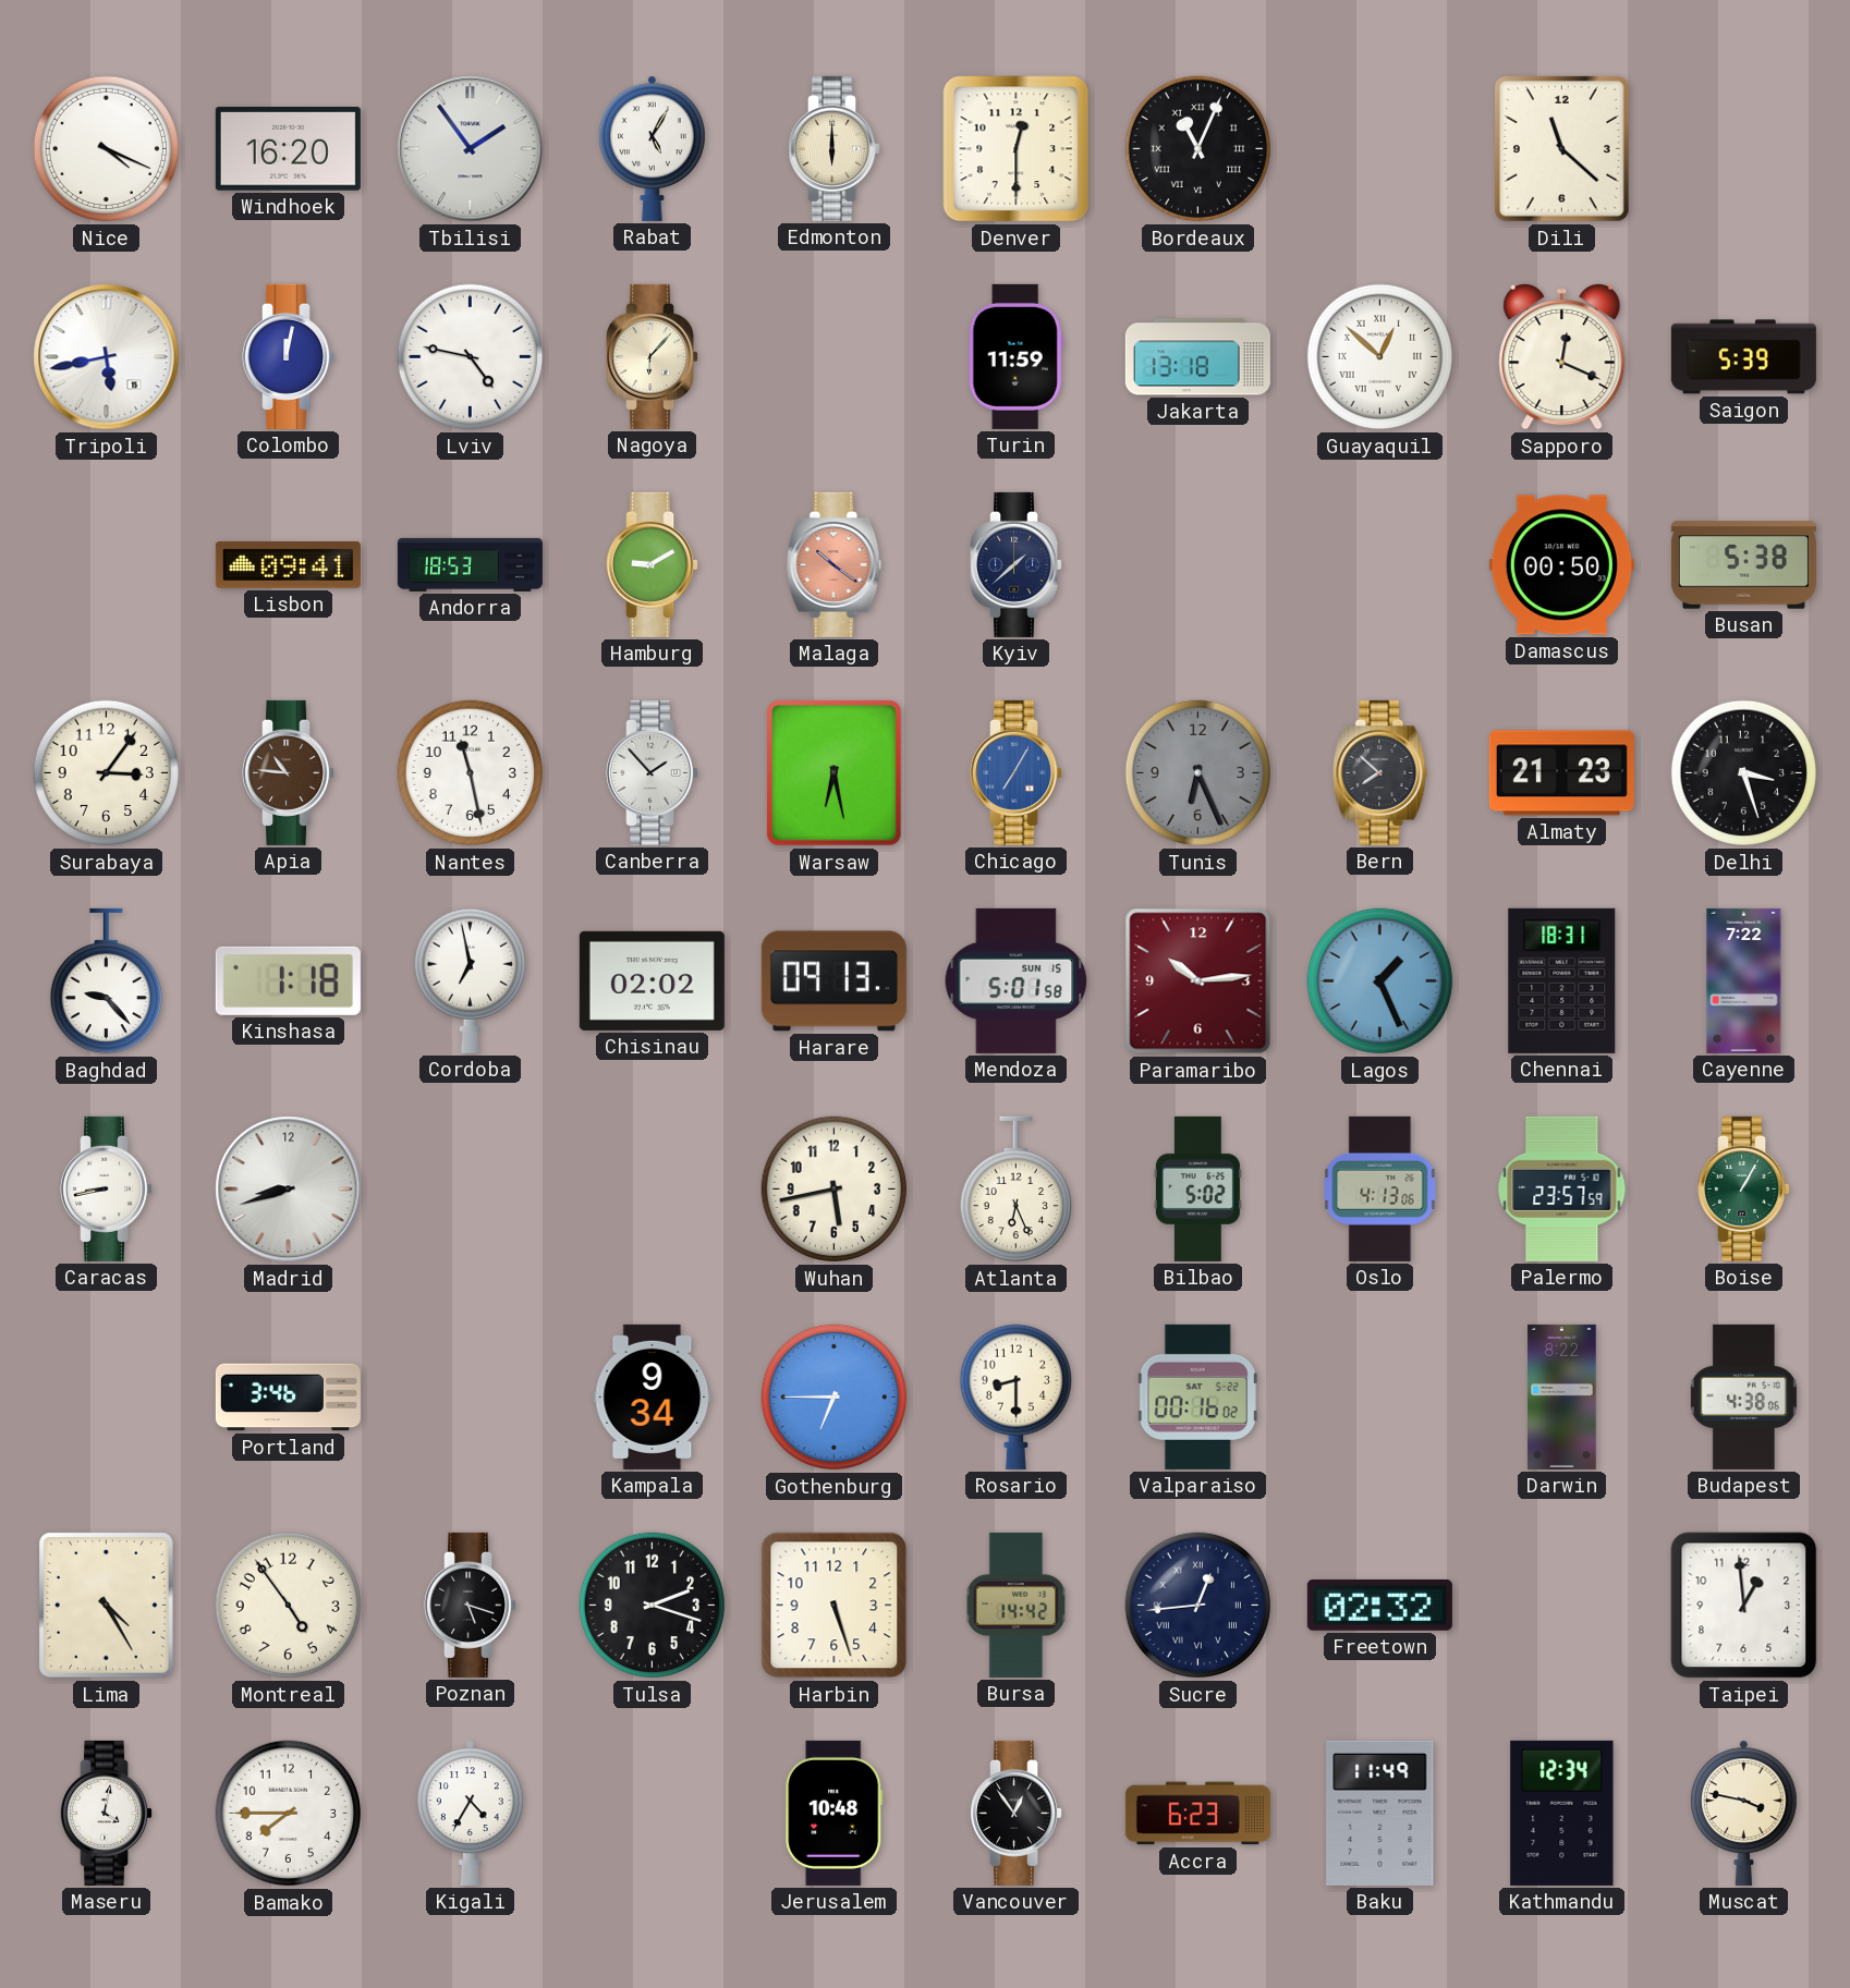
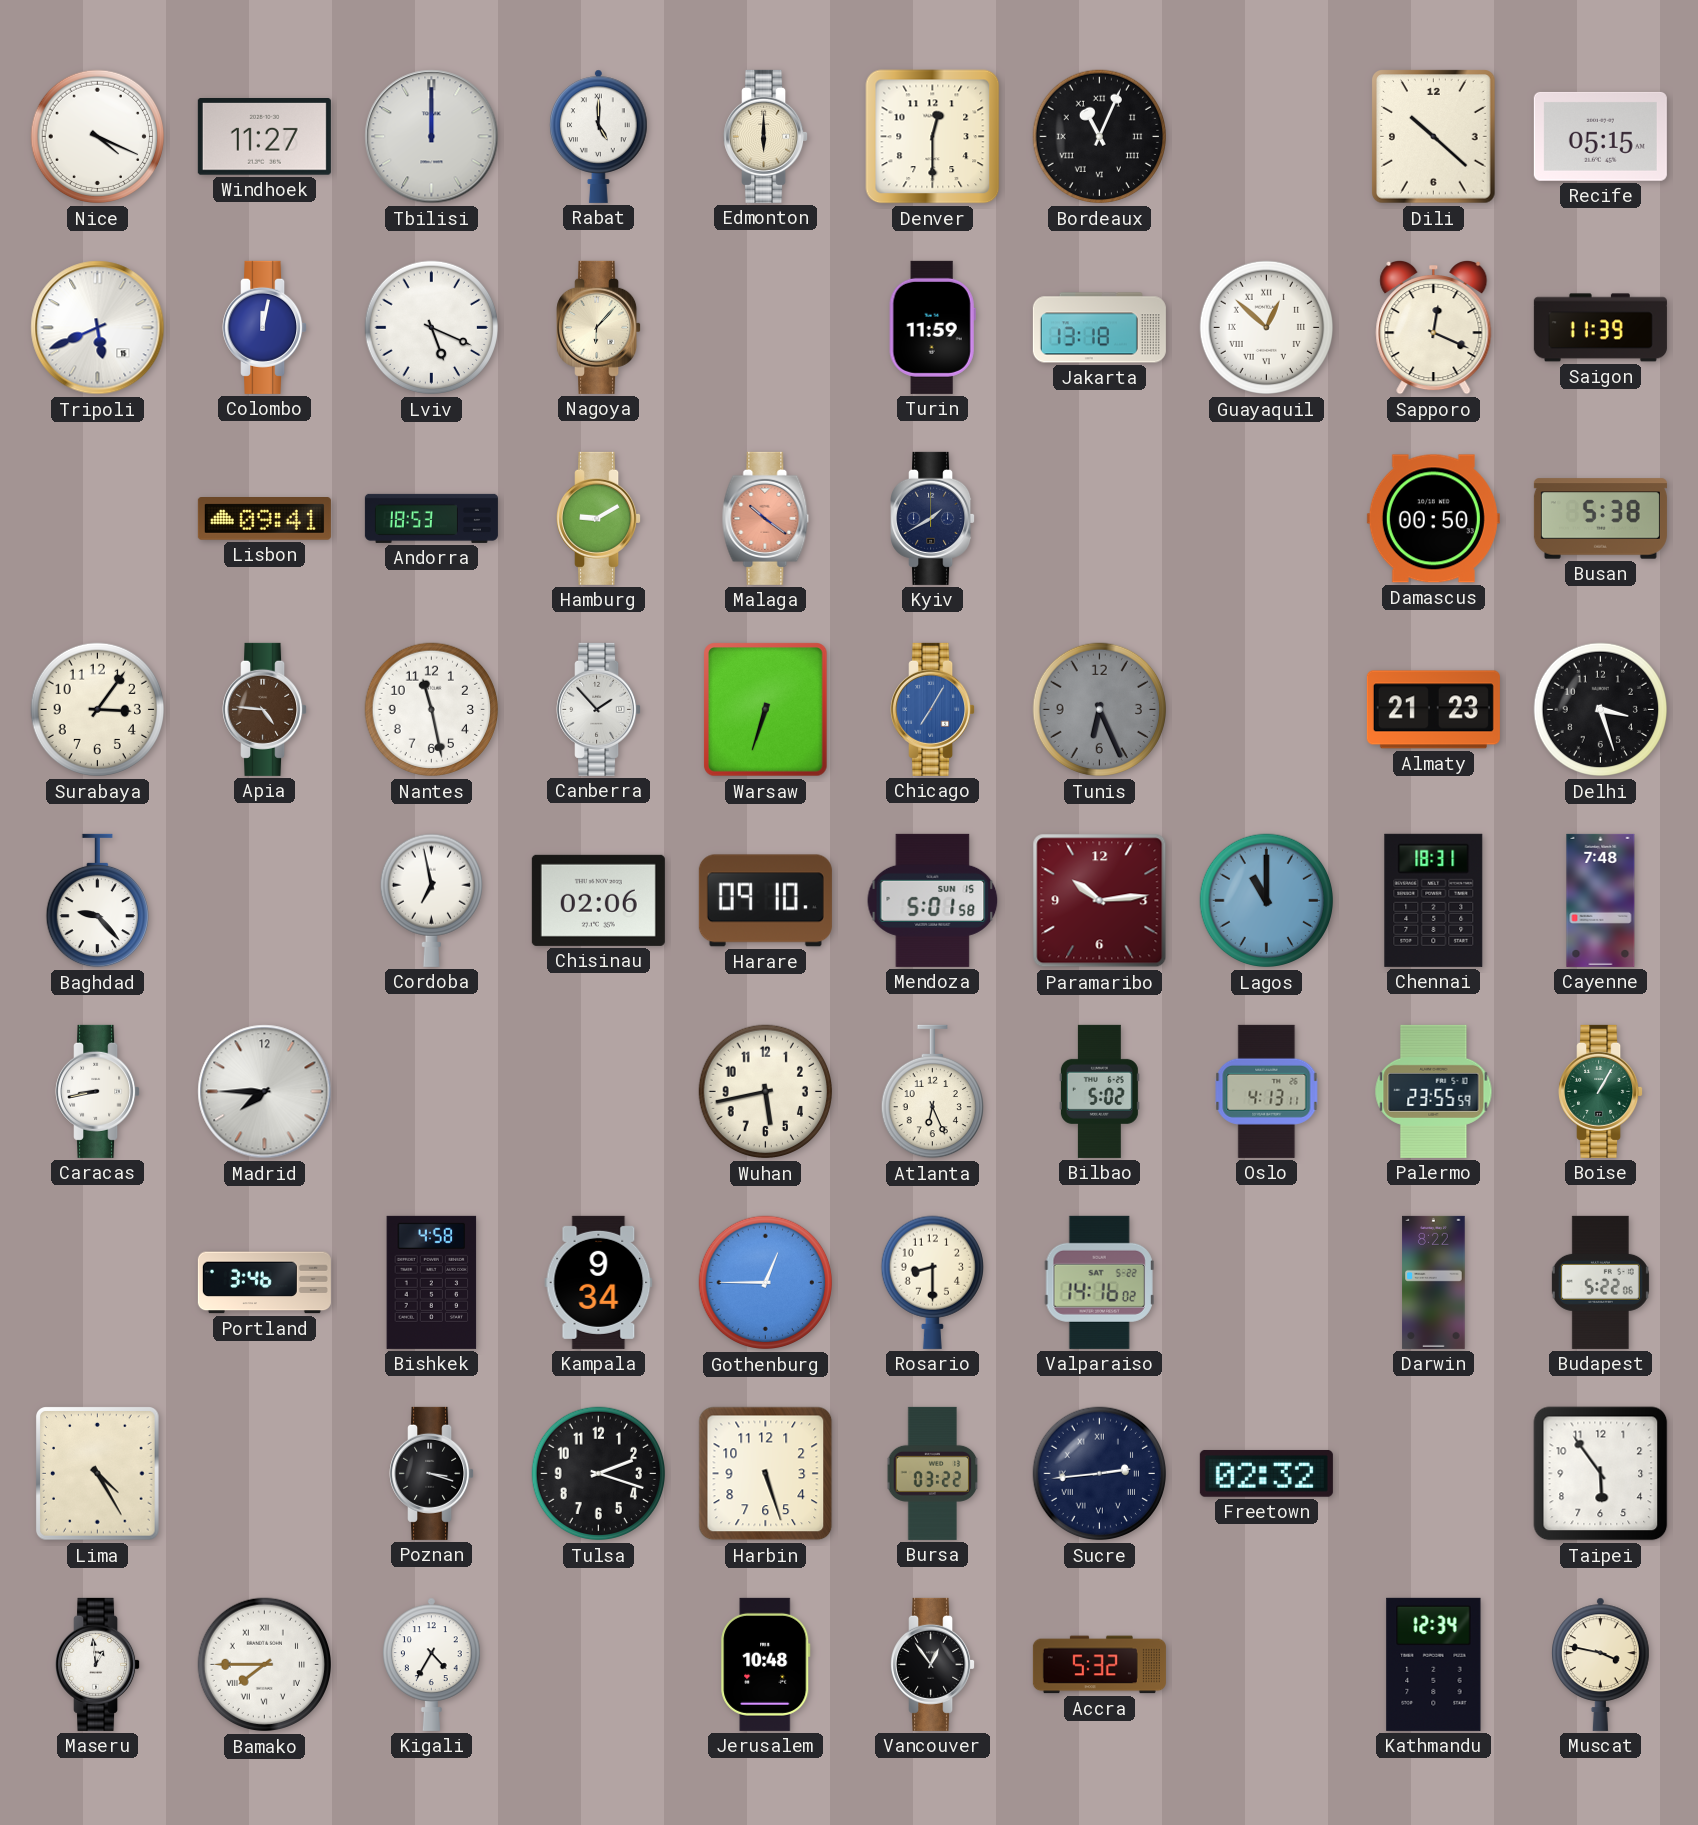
Windhoek: 16:20 -> 11:27
Tbilisi: 1:54 -> 12:00
Rabat: 5:05 -> 5:00
Dili: 11:22 -> 10:22
Recife: none -> 05:15
Tripoli: 5:43 -> 5:41
Lviv: 4:47 -> 5:19
Saigon: 5:39 -> 11:39
Kyiv: 1:38 -> 1:40
Apia: 10:46 -> 4:46
Warsaw: 6:28 -> 6:33
Bern: 7:52 -> none
Kinshasa: 1:18 -> none
Chisinau: 02:02 -> 02:06
Harare: 09:13 -> 09:10
Lagos: 1:26 -> 11:00
Cayenne: 7:22 -> 7:48
Madrid: 8:42 -> 7:45
Oslo: 4:13:06 -> 4:13:11
Palermo: 23:57 -> 23:55
Bishkek: none -> 4:58
Gothenburg: 6:45 -> 12:45
Valparaiso: 00:16 -> 14:16
Budapest: 4:38 -> 5:22
Montreal: 4:54 -> none
Poznan: 5:18 -> 3:18
Bursa: 14:42 -> 03:22
Sucre: 12:44 -> 2:44
Taipei: 12:59 -> 5:54
Maseru: 4:02 -> 12:59
Bamako numerals: Arabic -> Roman
Accra: 6:23 -> 5:32
Baku: 11:49 -> none
